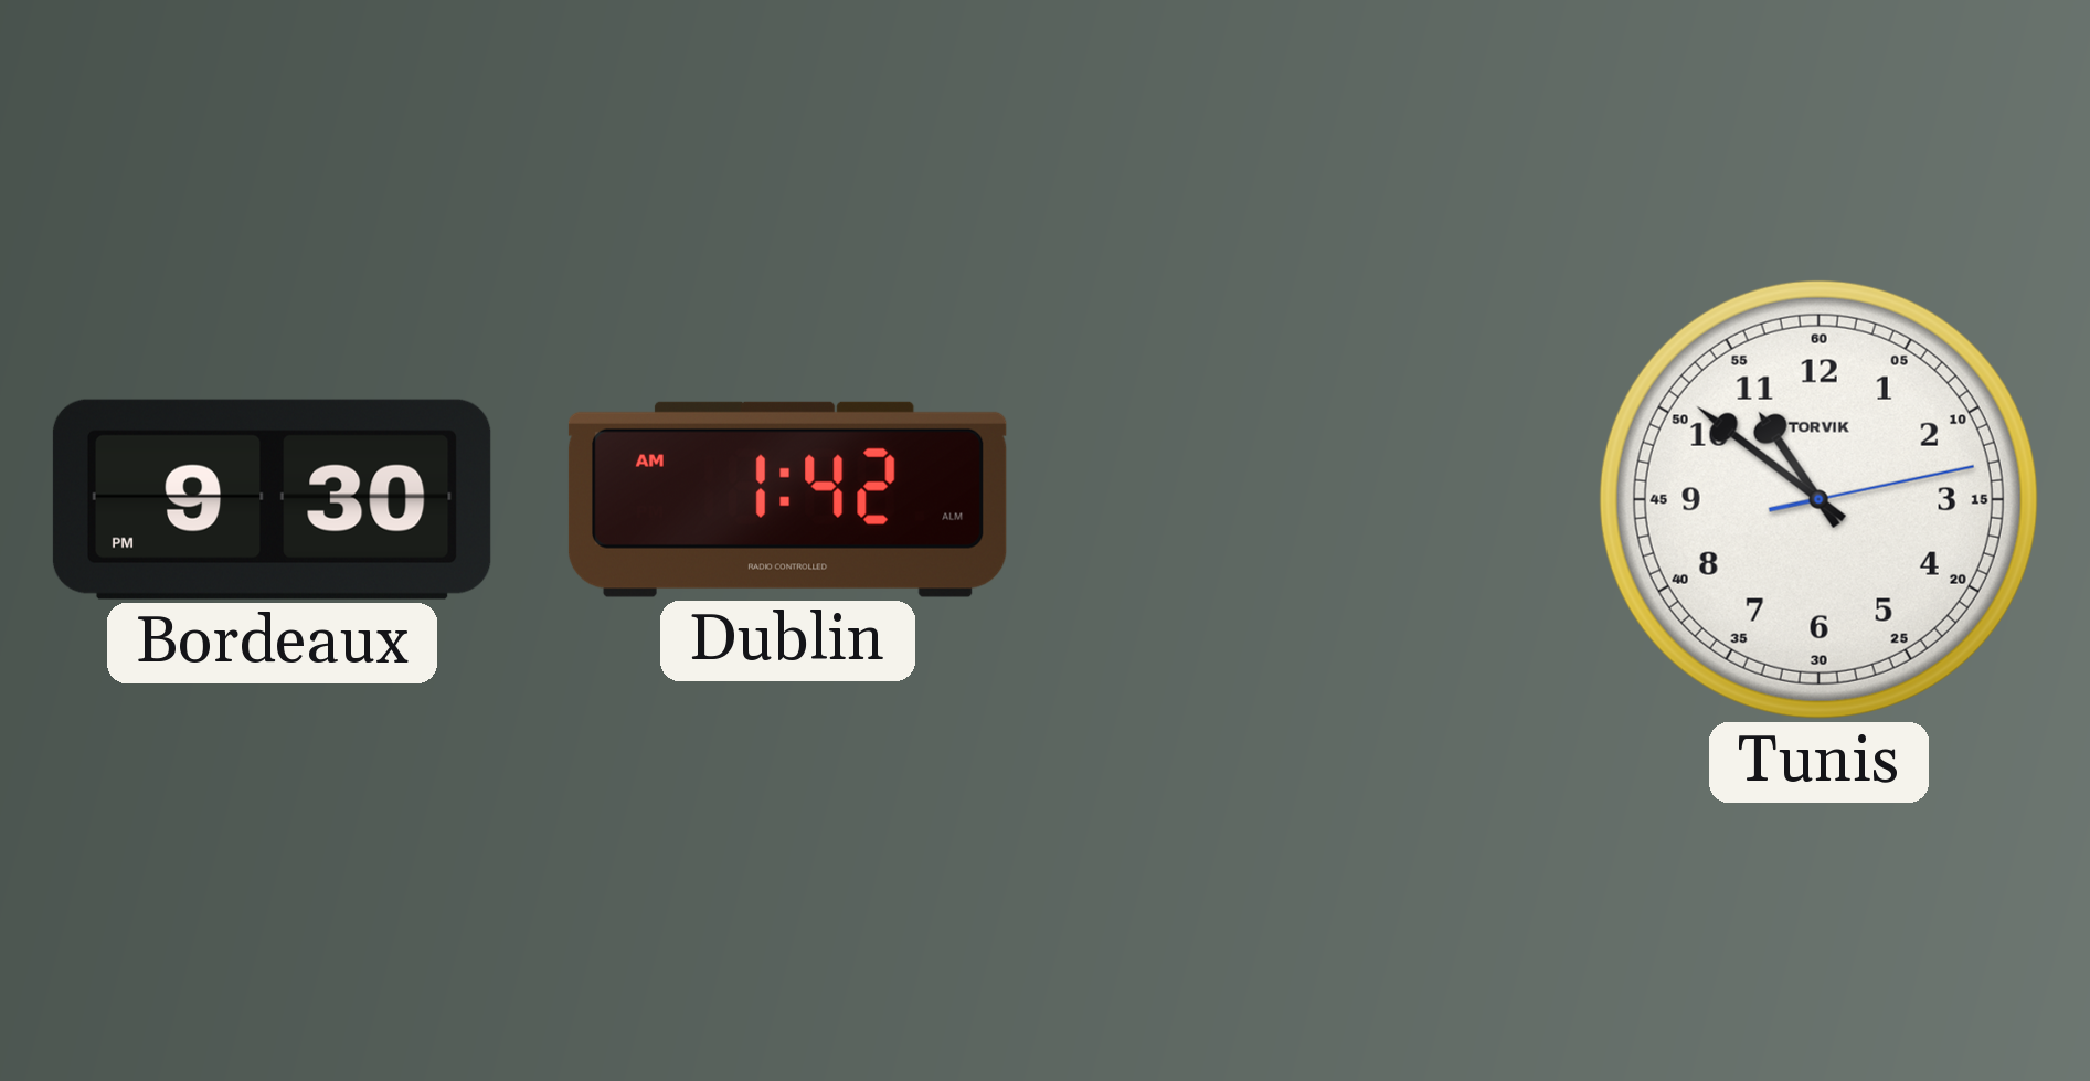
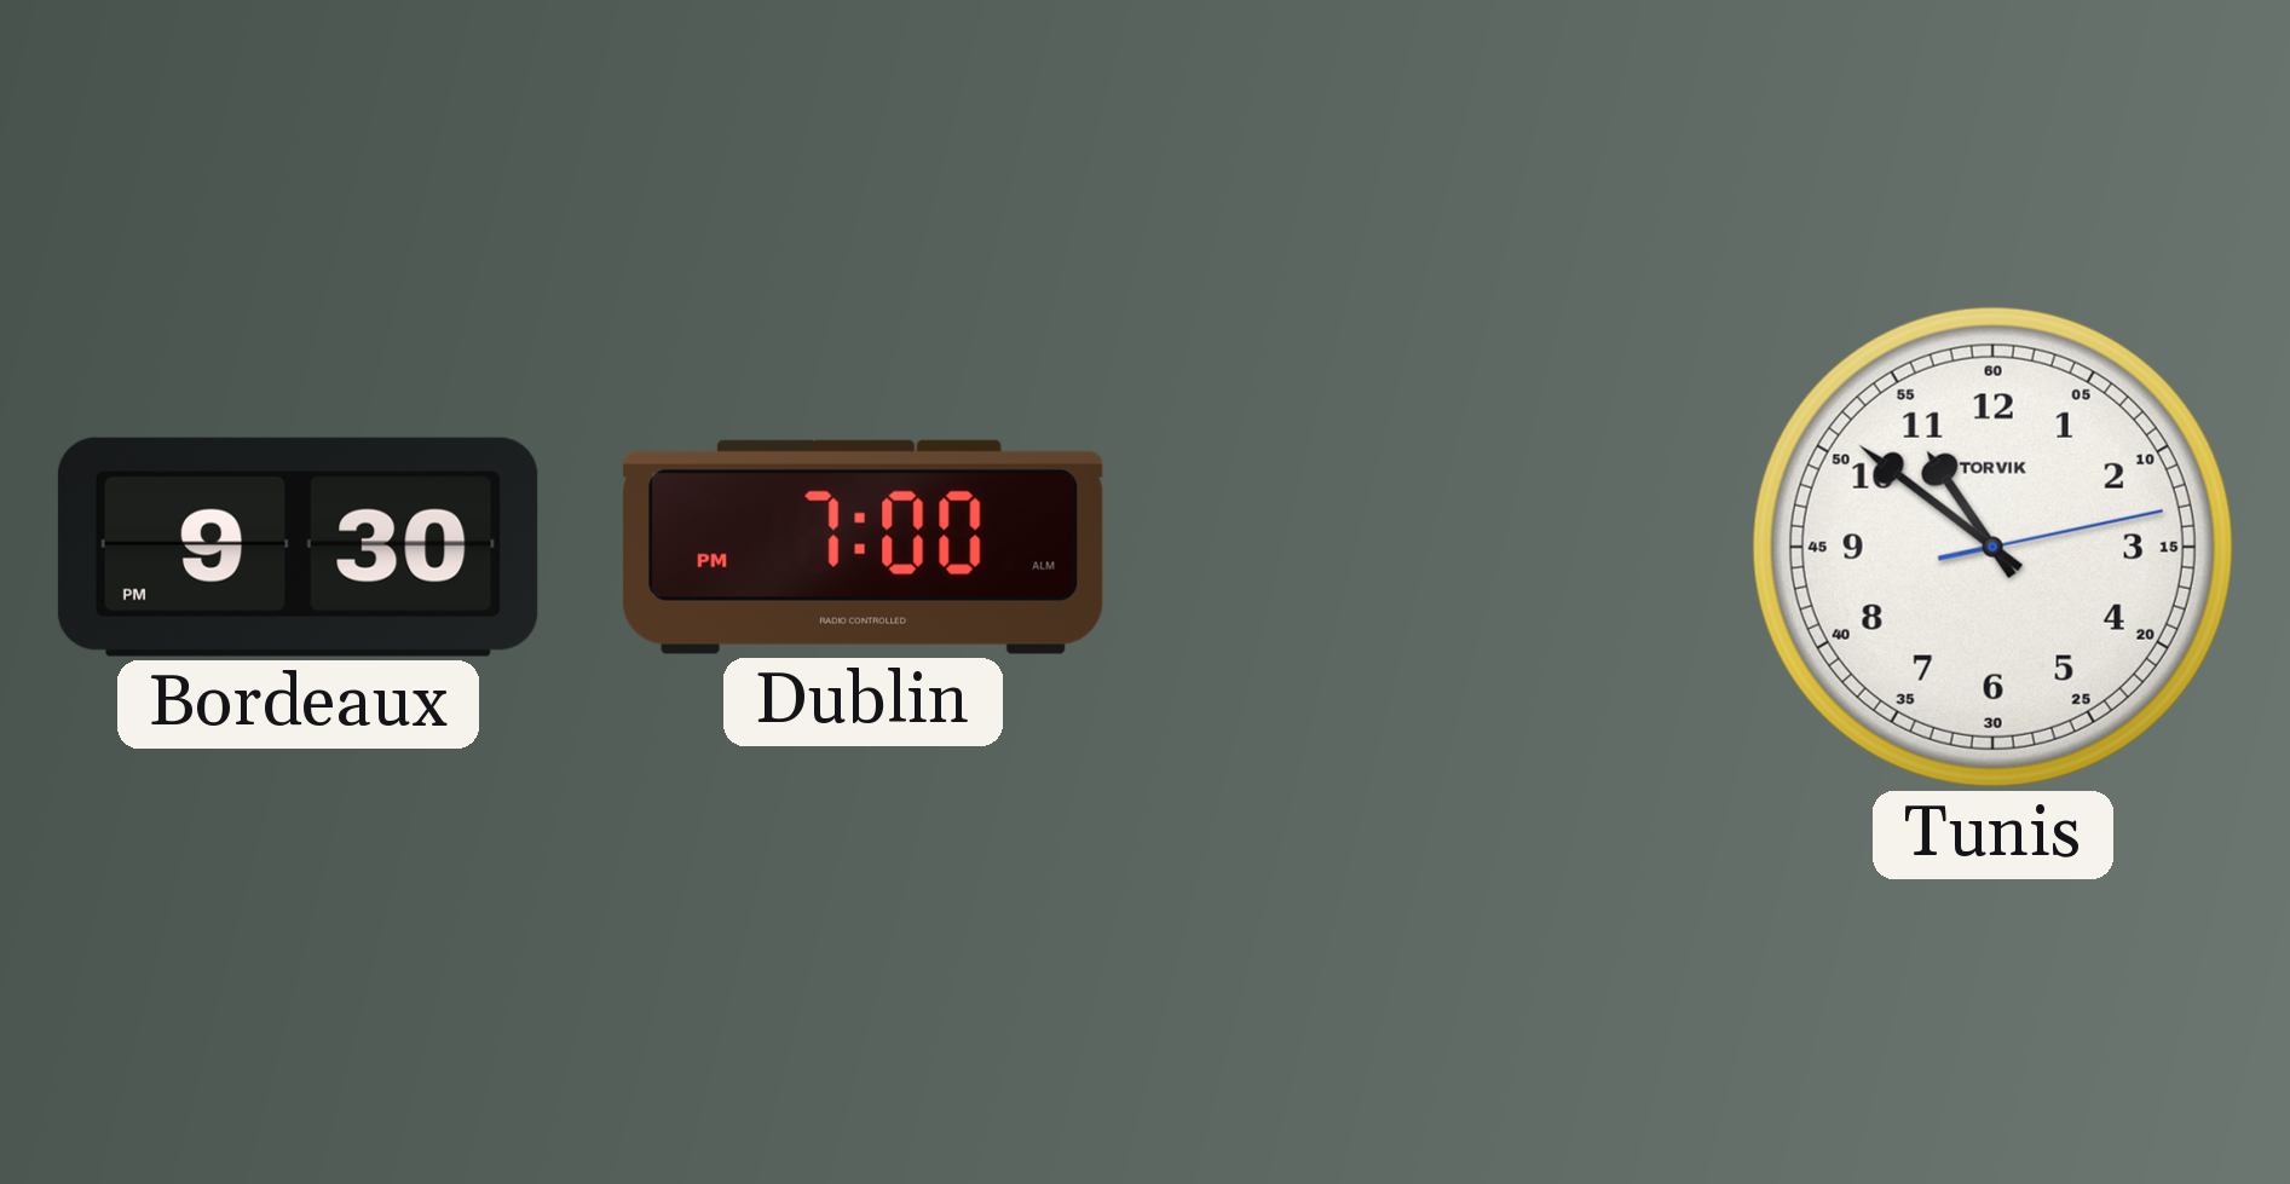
Dublin: 1:42 -> 7:00
